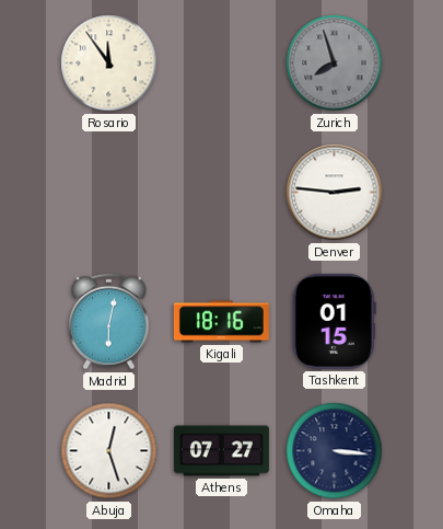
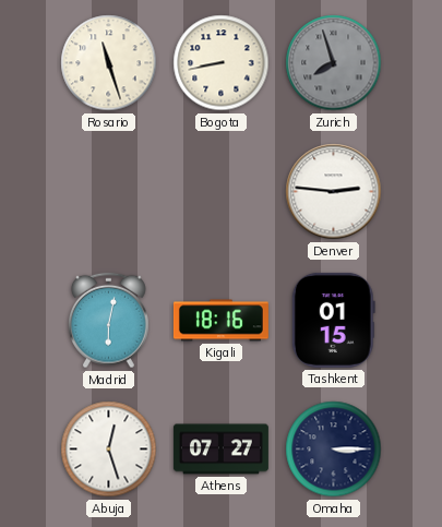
Rosario: 11:54 -> 11:27
Bogota: none -> 8:43
Omaha: 3:16 -> 3:15
